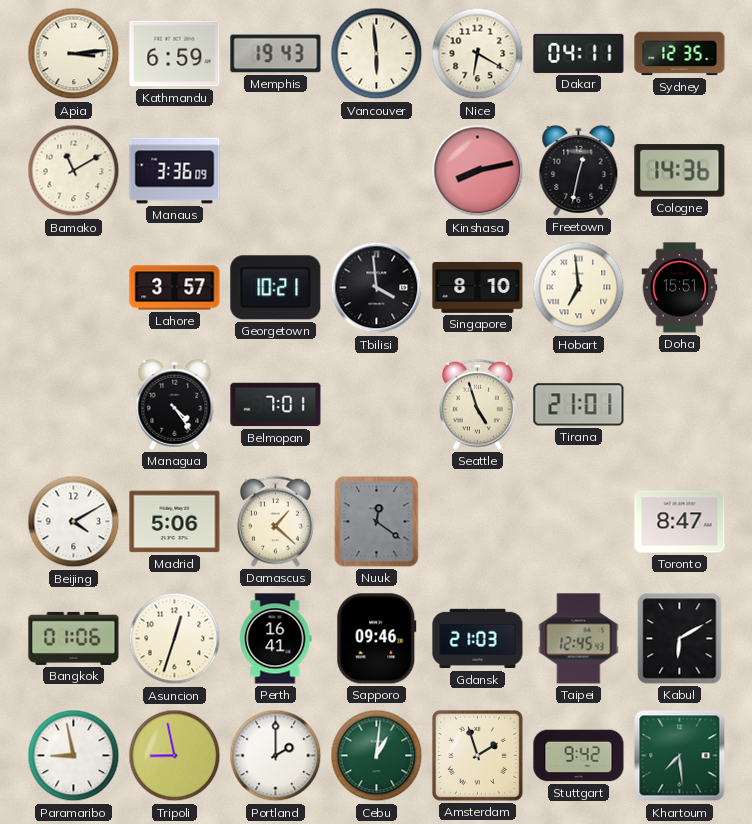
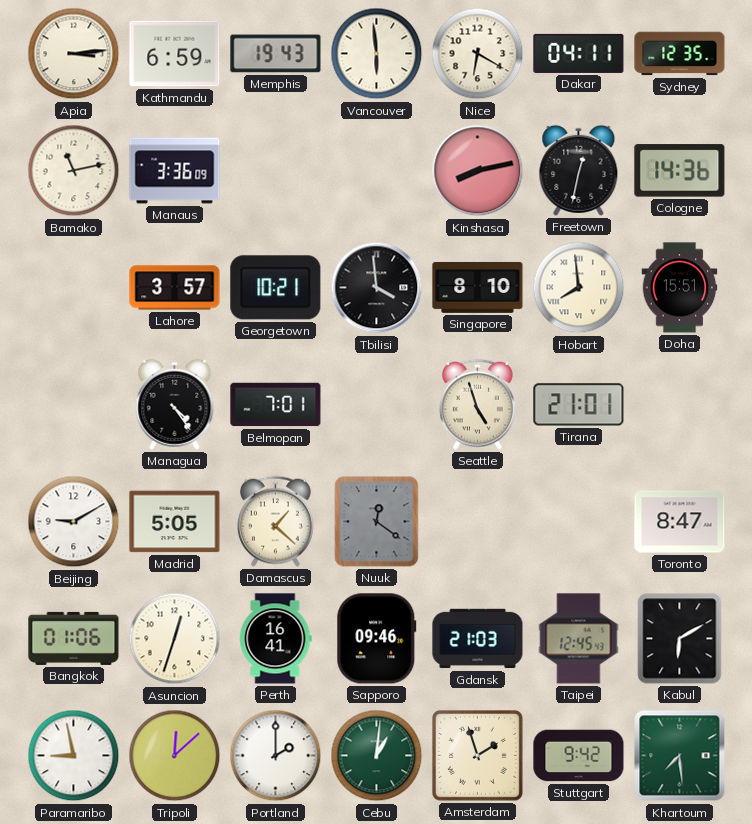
Bamako: 11:10 -> 11:13
Hobart: 6:59 -> 7:59
Beijing: 4:10 -> 9:10
Madrid: 5:06 -> 5:05
Tripoli: 8:58 -> 12:08
